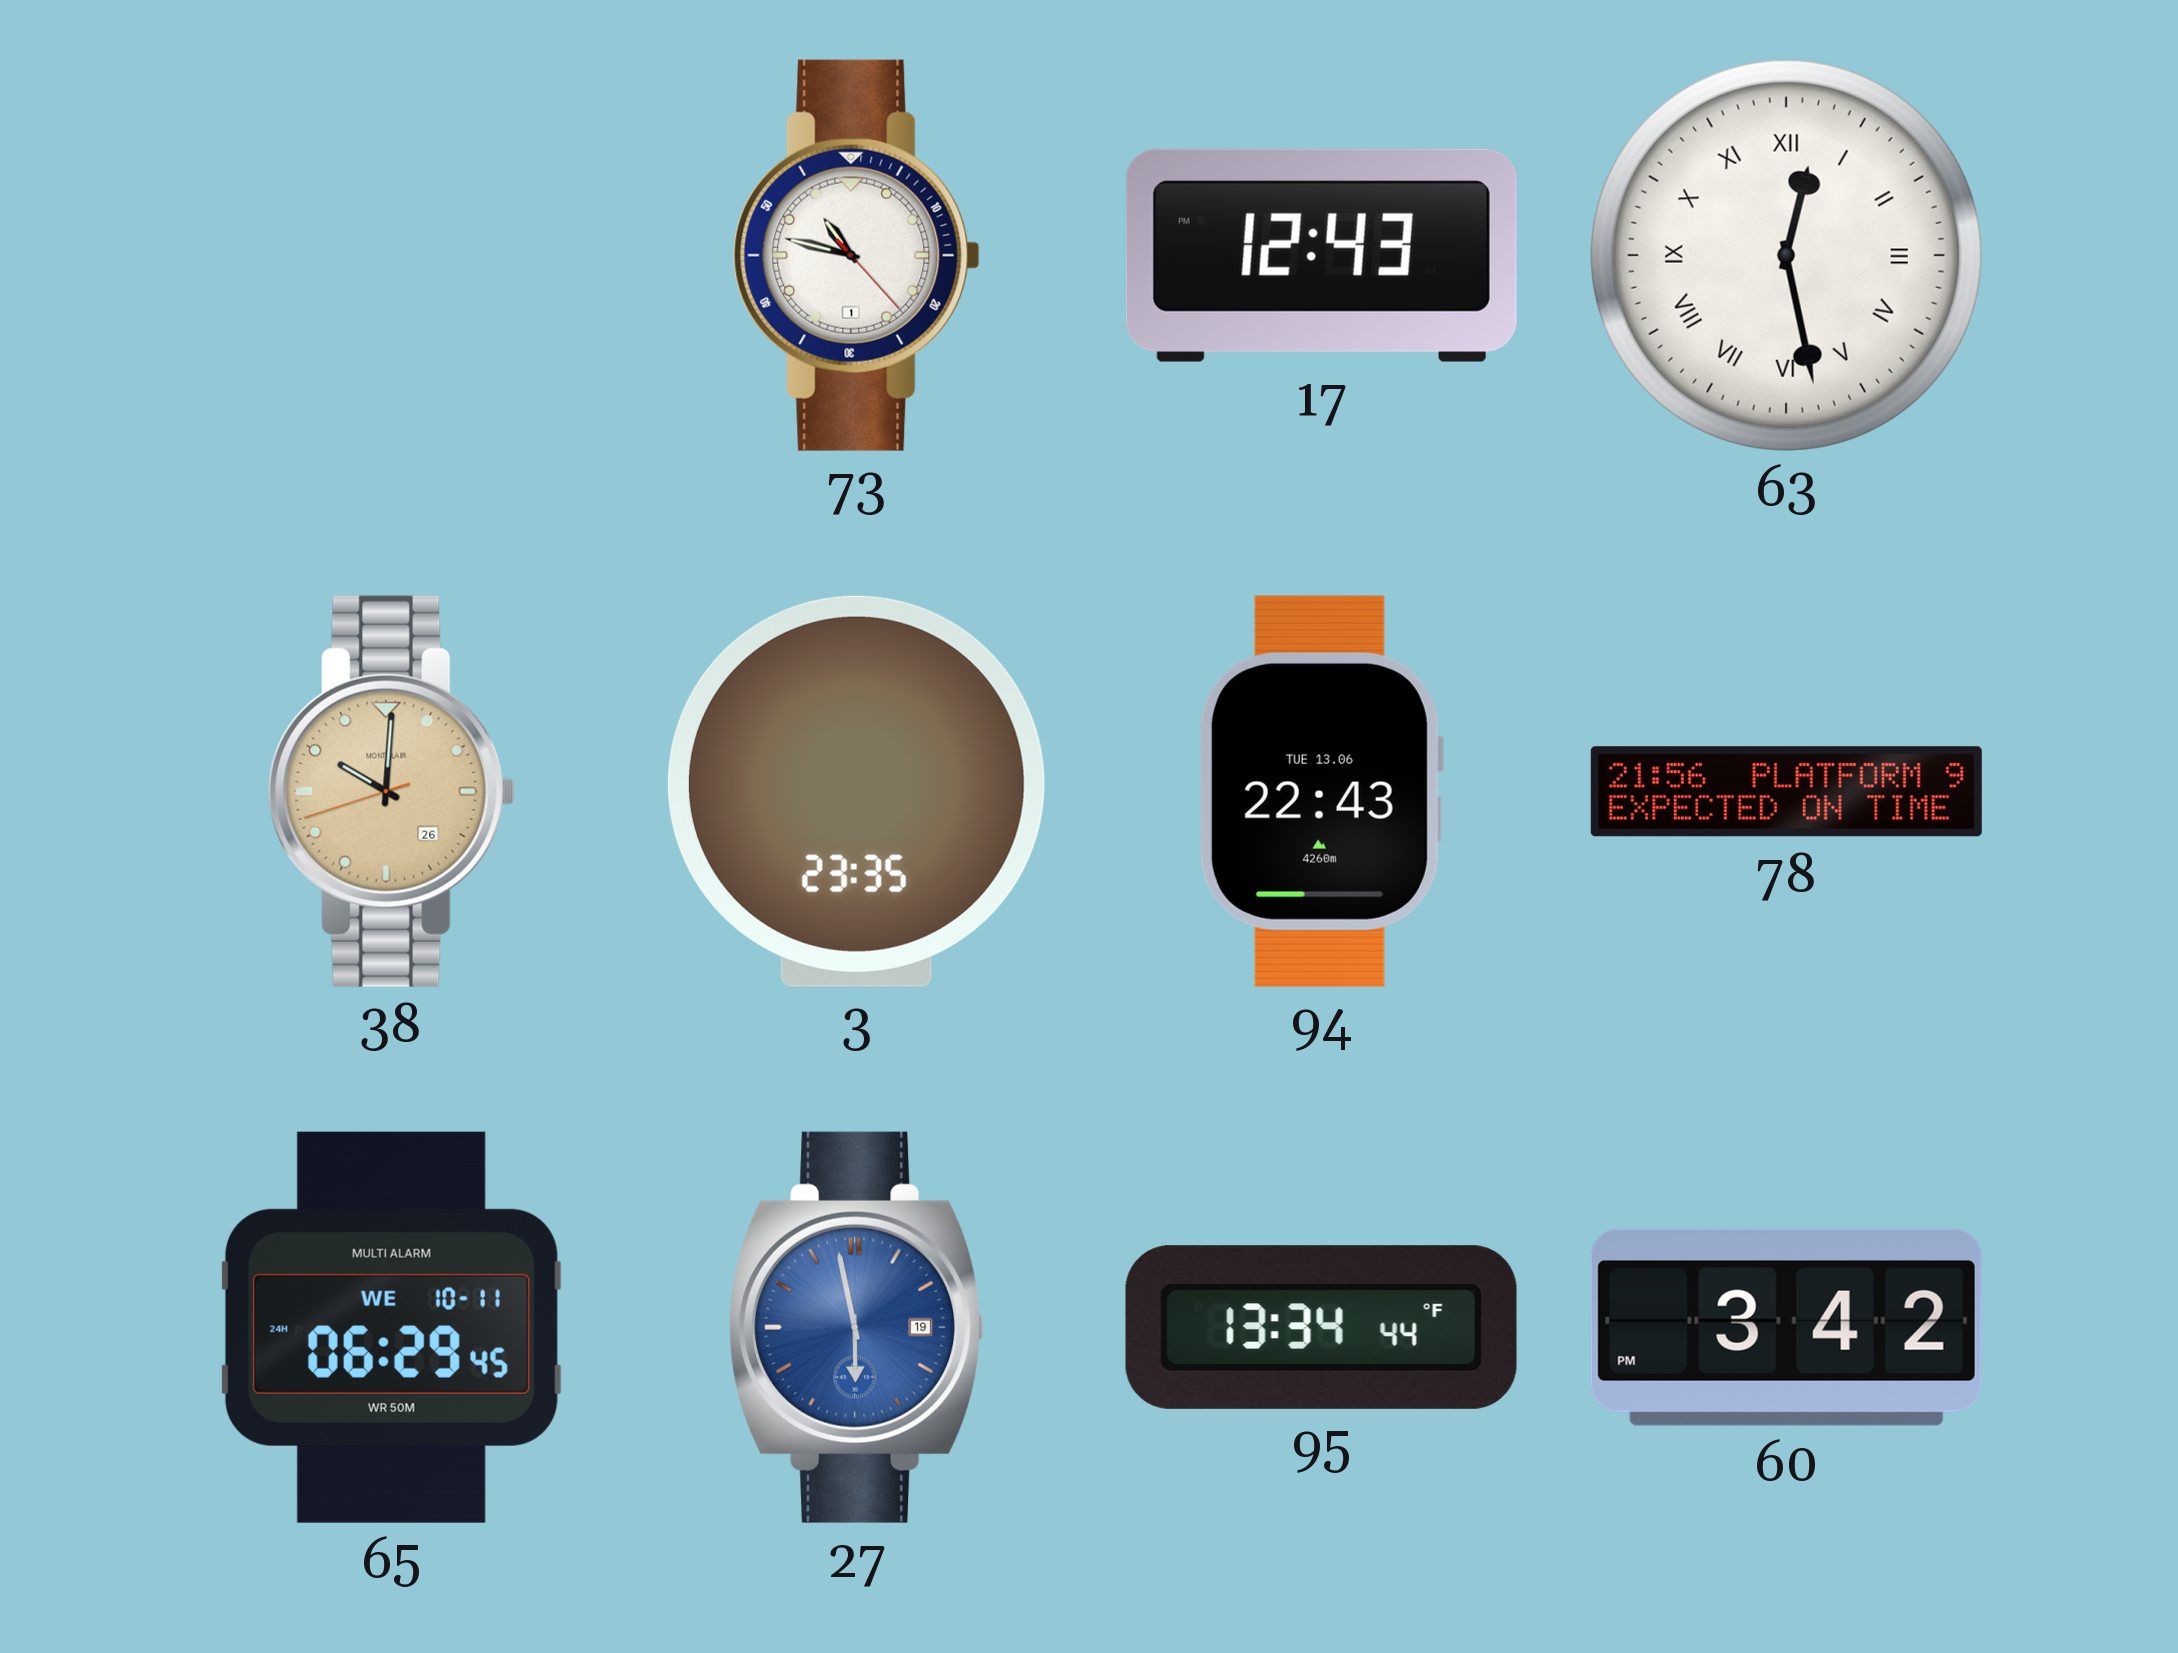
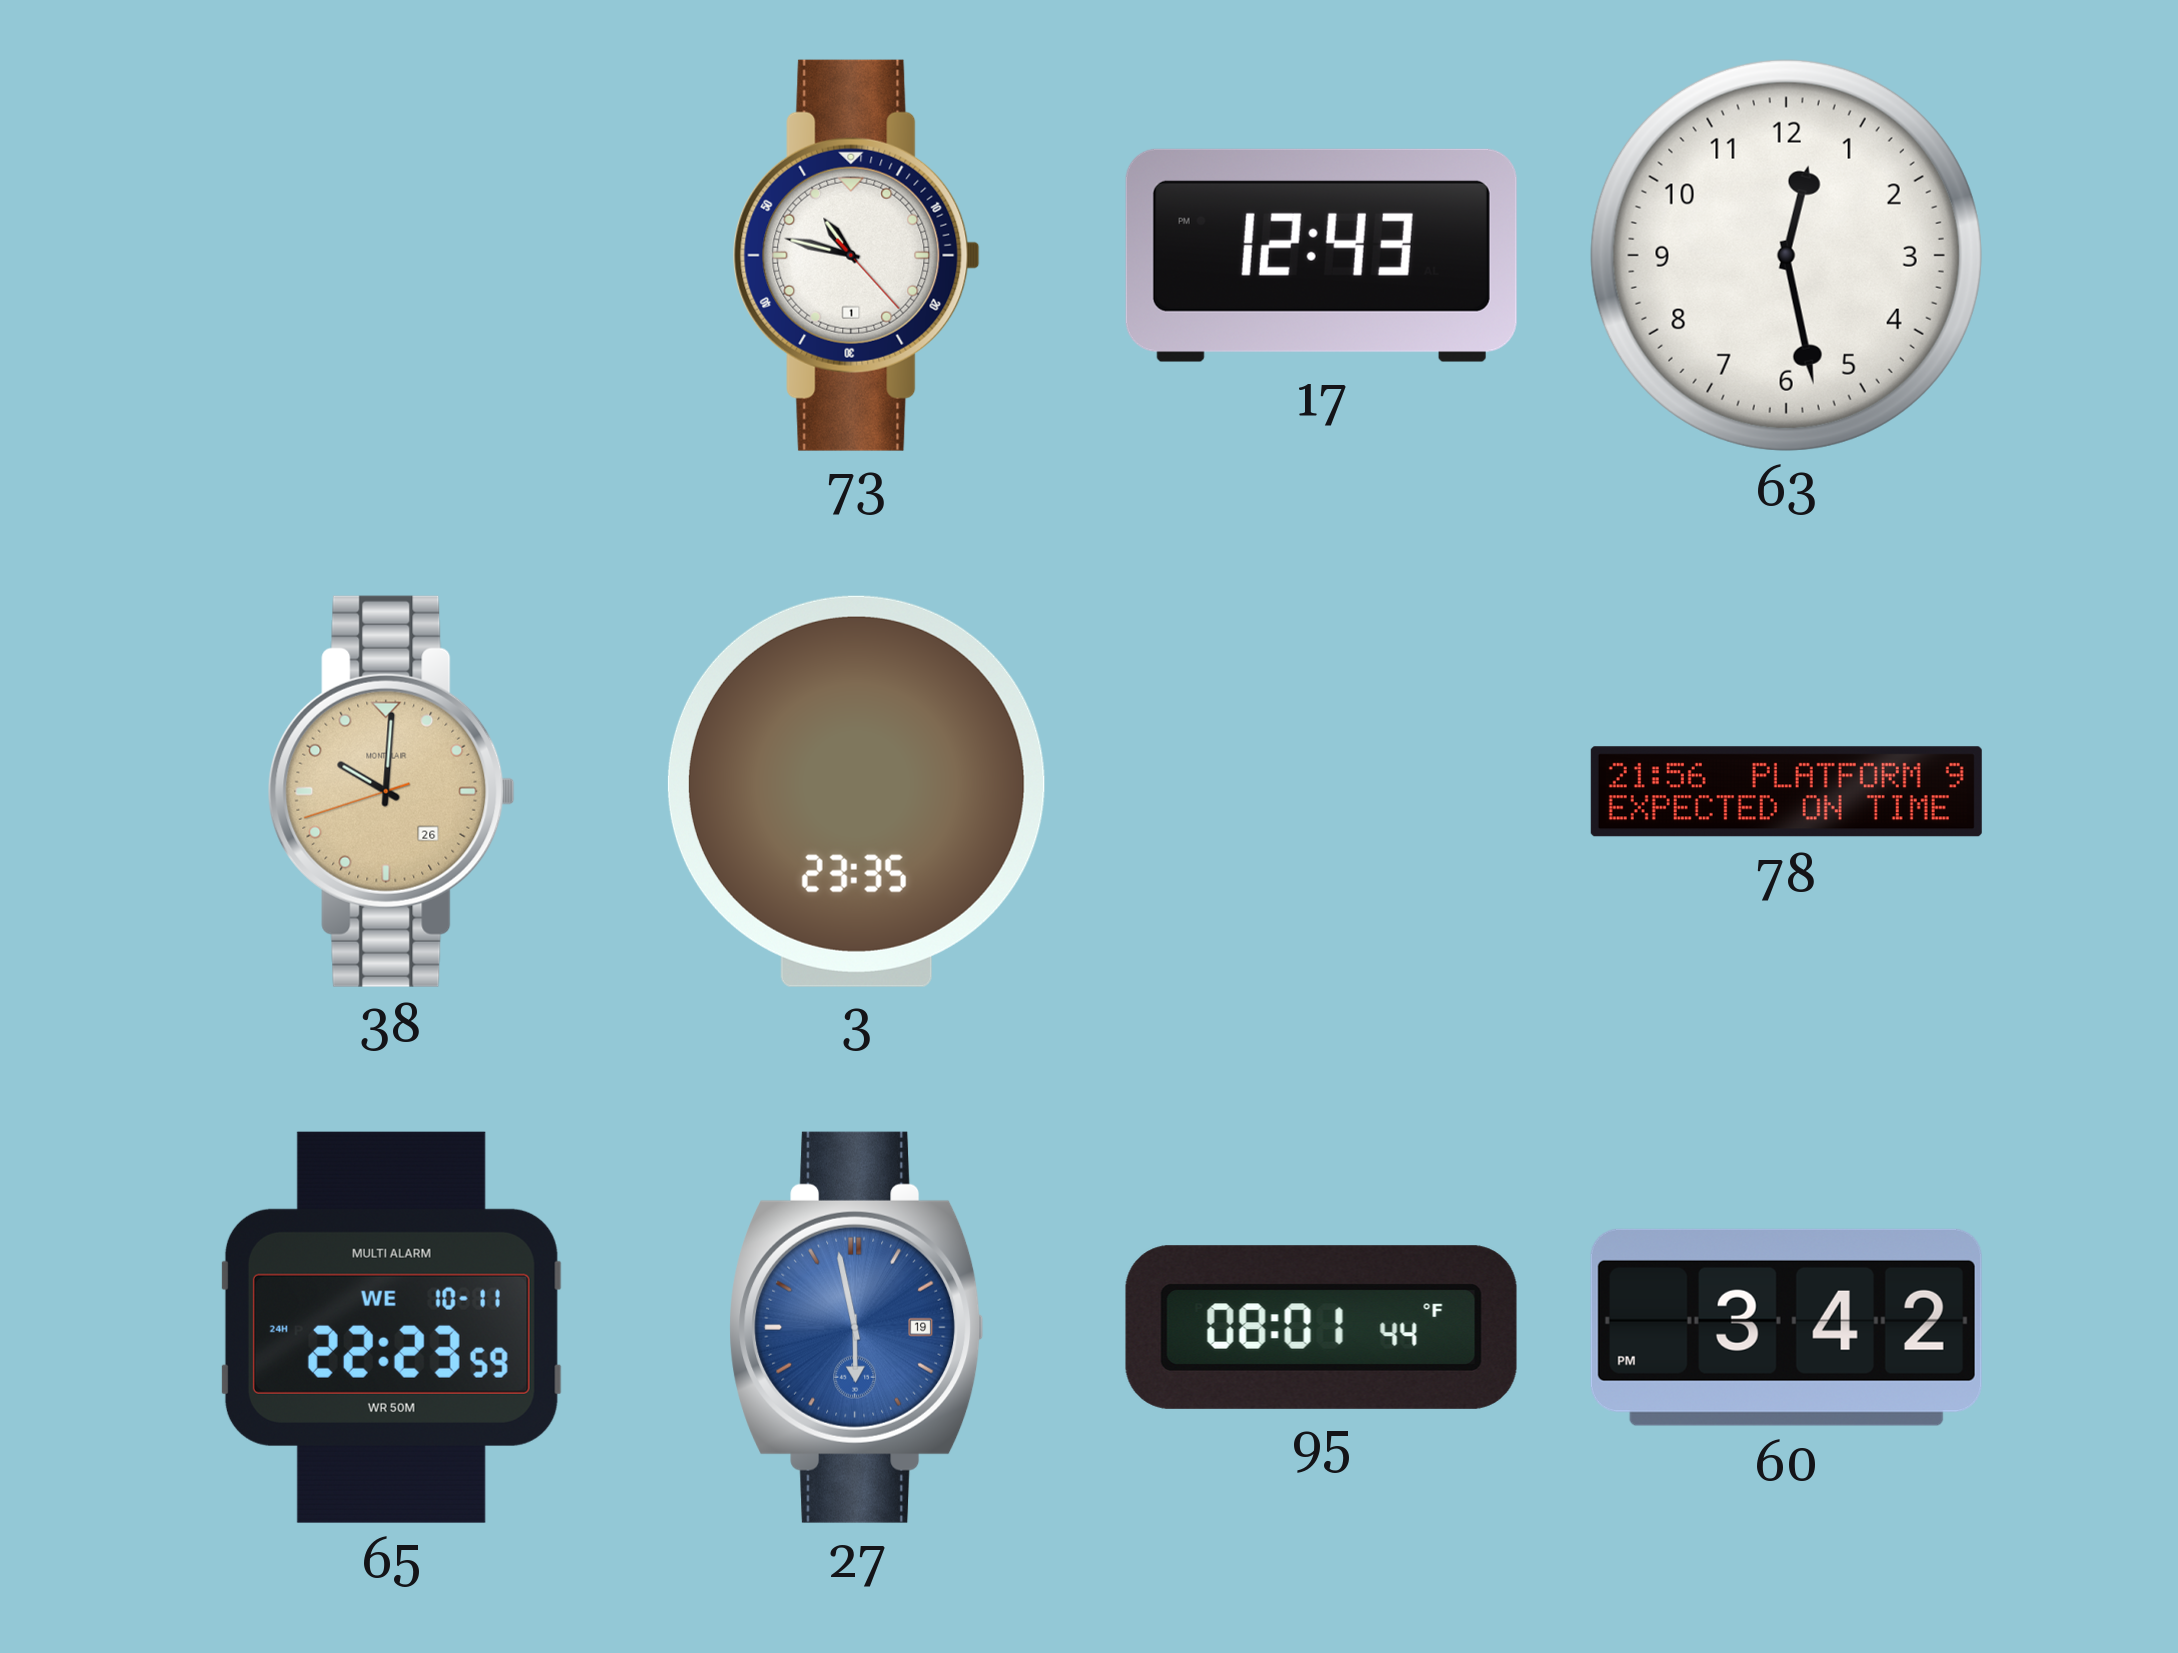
63 numerals: Roman -> Arabic
94: 22:43 -> none
65: 06:29 -> 22:23
95: 13:34 -> 08:01
